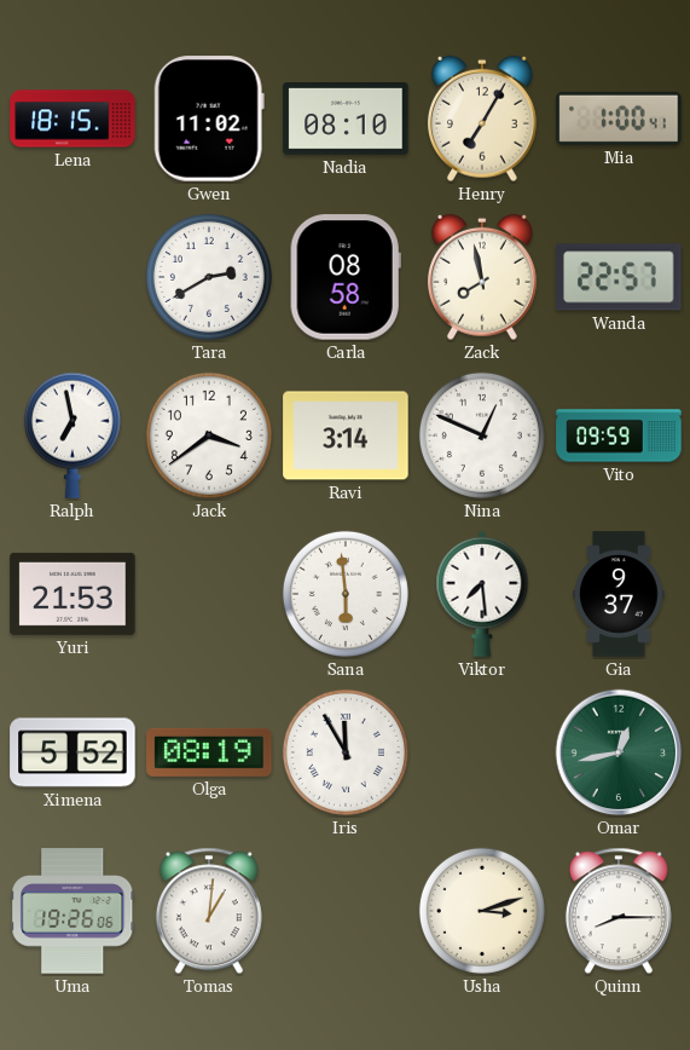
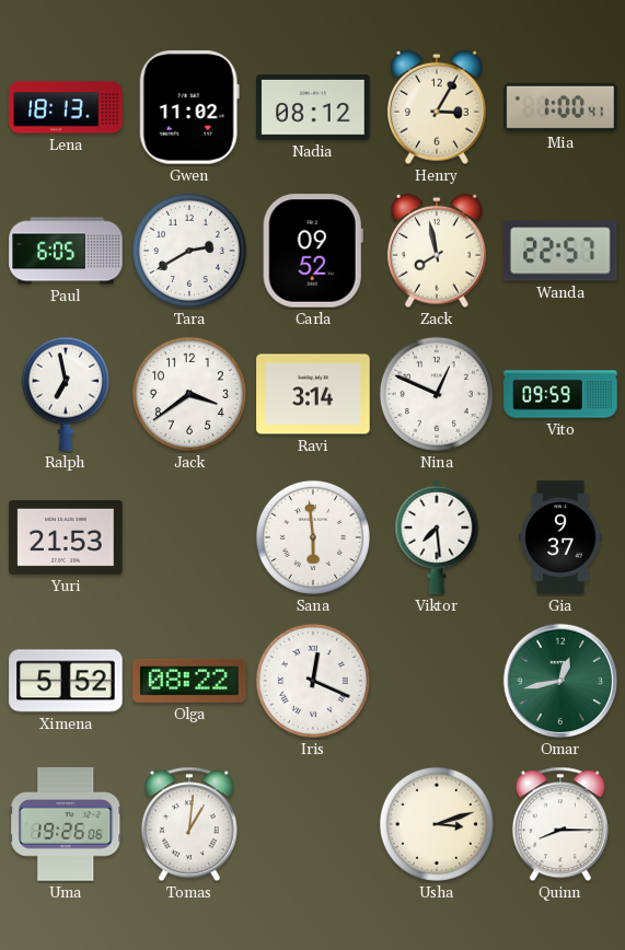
Lena: 18:15 -> 18:13
Nadia: 08:10 -> 08:12
Henry: 7:05 -> 3:05
Paul: none -> 6:05
Carla: 08:58 -> 09:52
Olga: 08:19 -> 08:22
Iris: 11:55 -> 12:19
